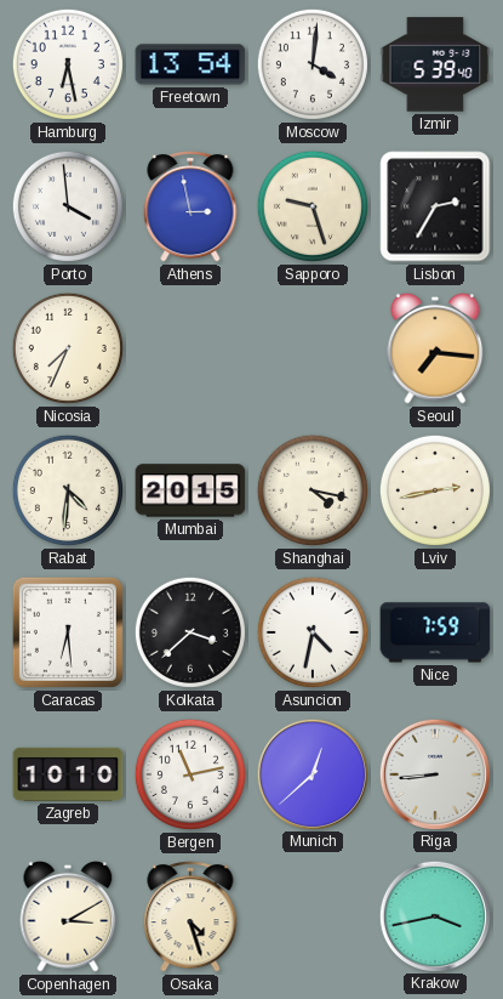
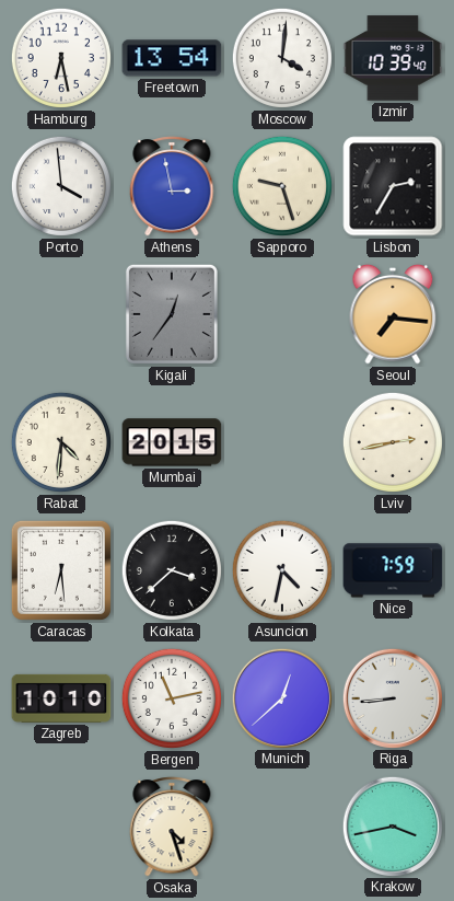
Izmir: 5:39 -> 10:39
Nicosia: 7:34 -> none
Kigali: none -> 12:36
Shanghai: 4:17 -> none
Copenhagen: 3:10 -> none
